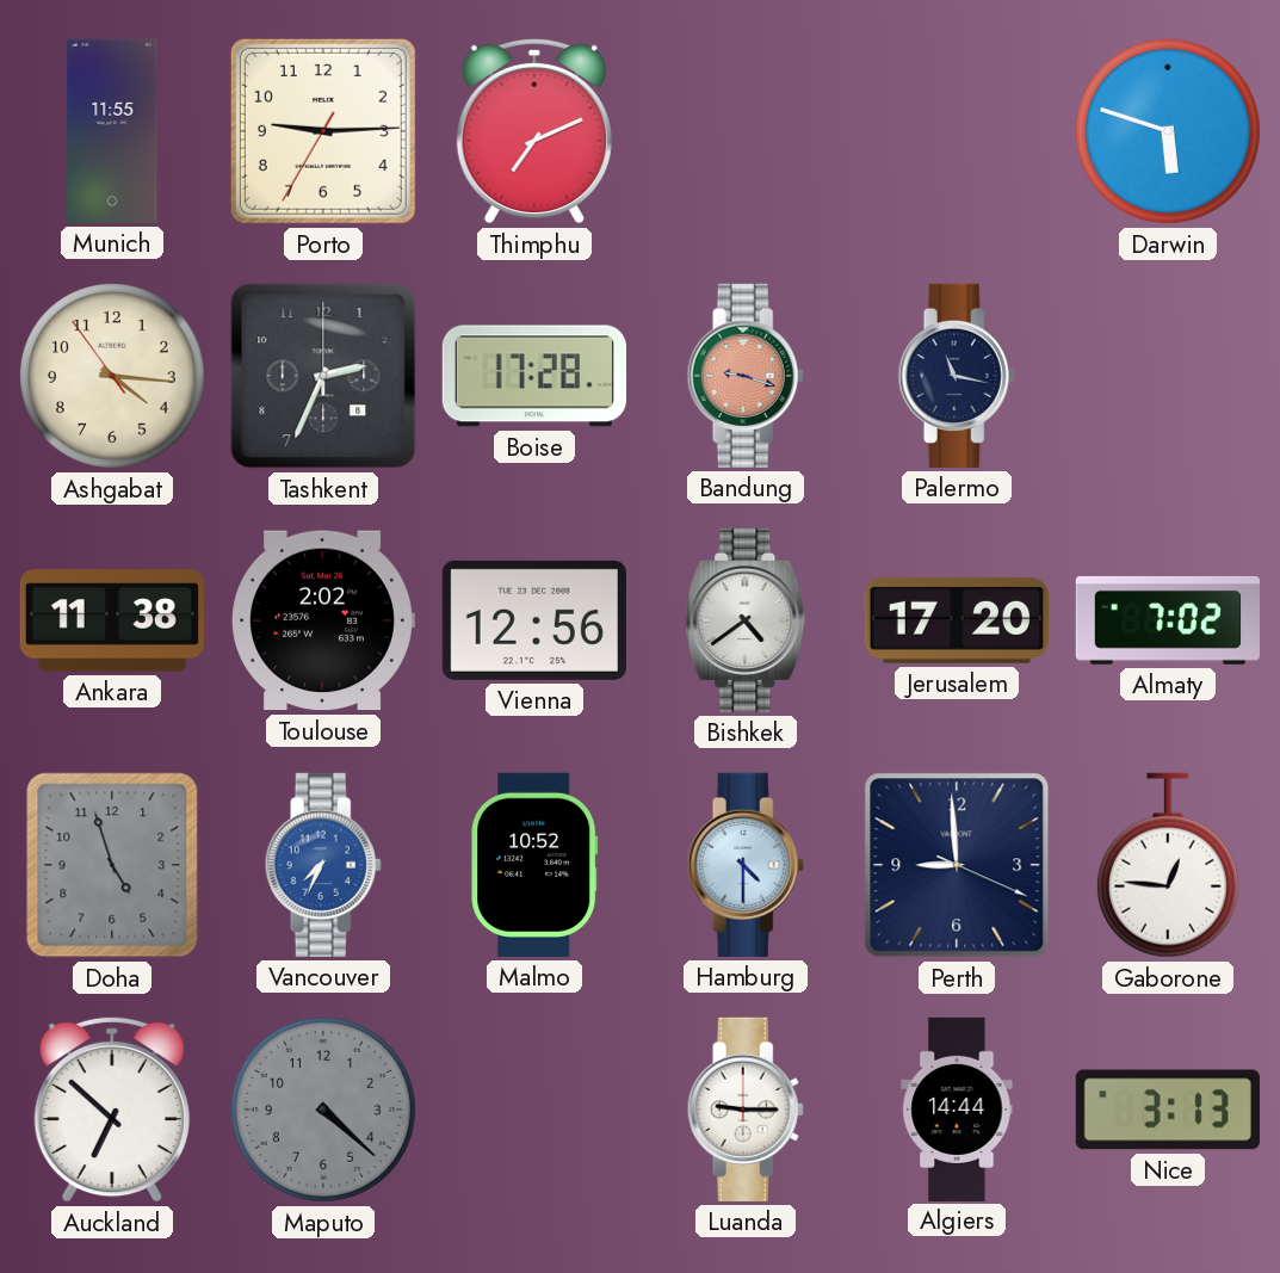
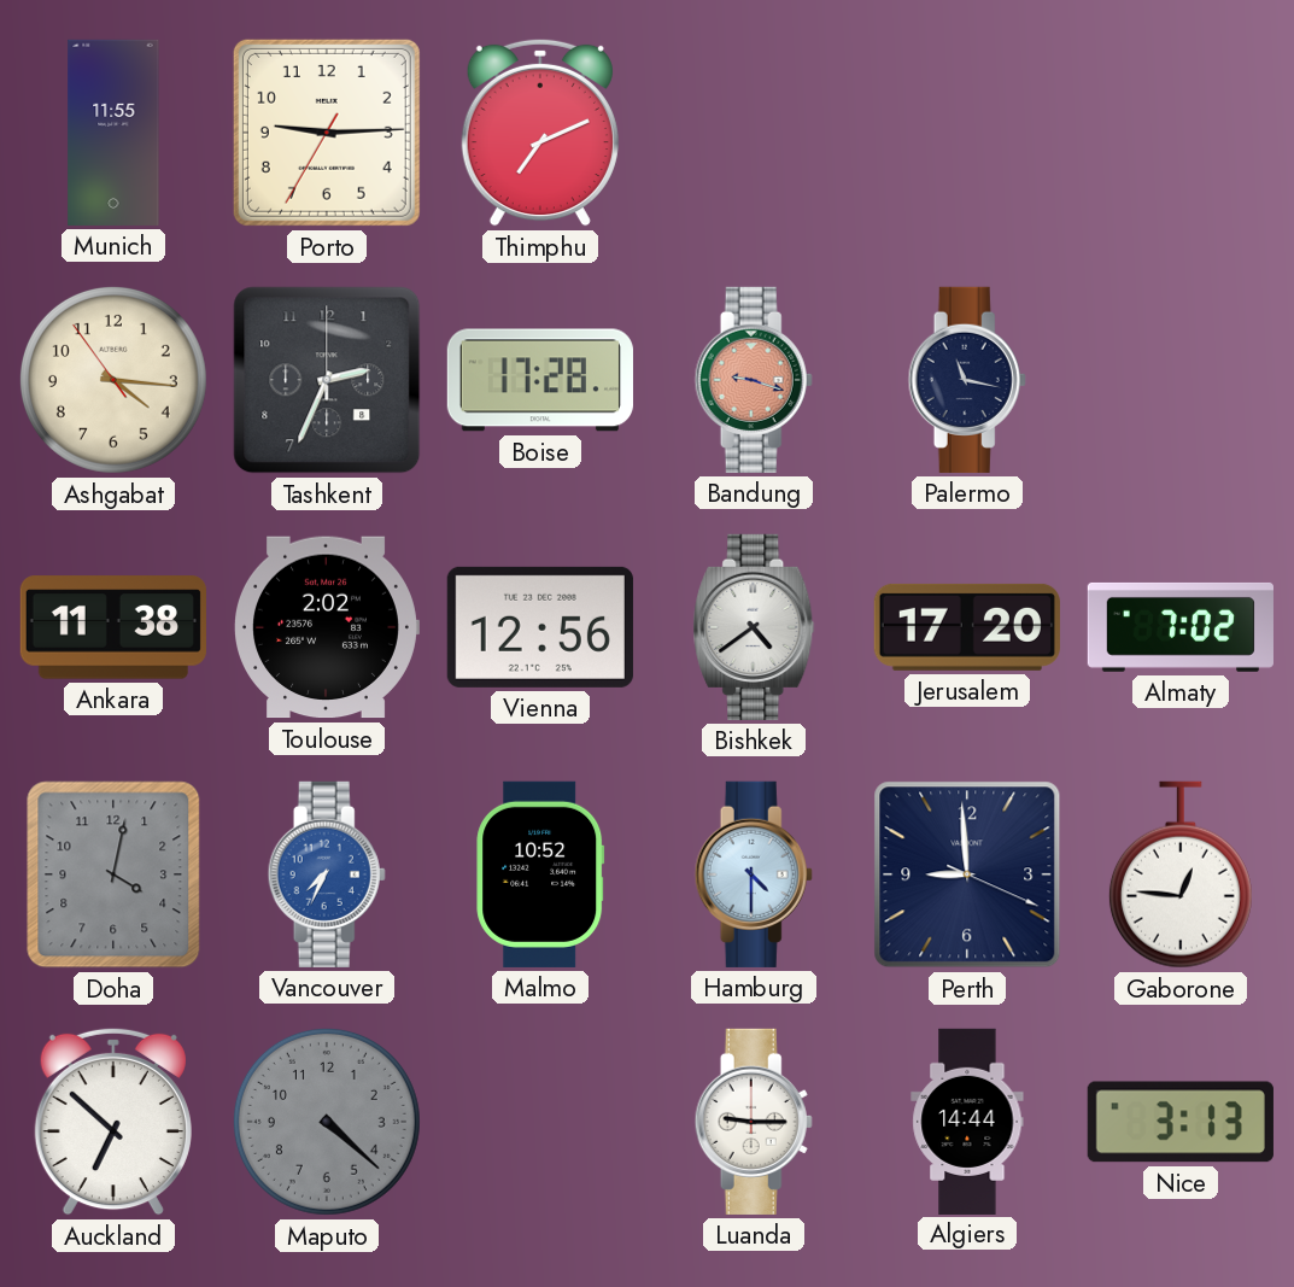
Darwin: 5:48 -> none
Doha: 4:57 -> 4:02
